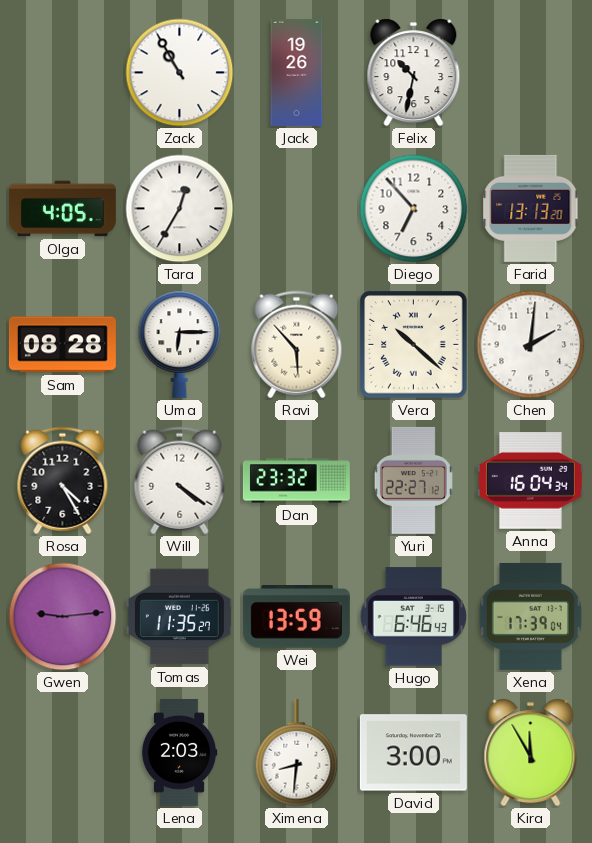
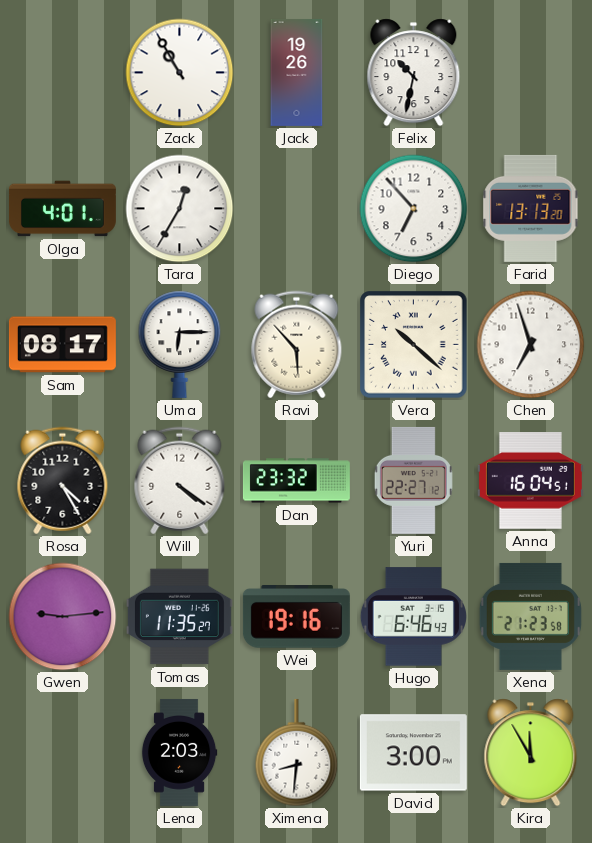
Olga: 4:05 -> 4:01
Sam: 08:28 -> 08:17
Chen: 2:01 -> 6:57
Anna: 16:04:34 -> 16:04:51
Wei: 13:59 -> 19:16
Xena: 17:39 -> 21:23
